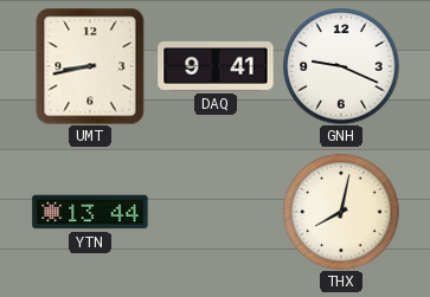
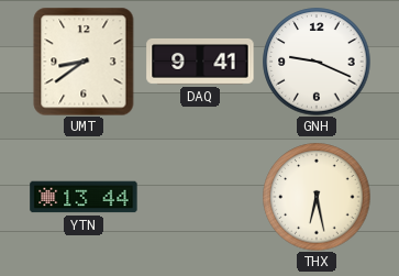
UMT: 8:43 -> 8:39
THX: 8:02 -> 6:28
